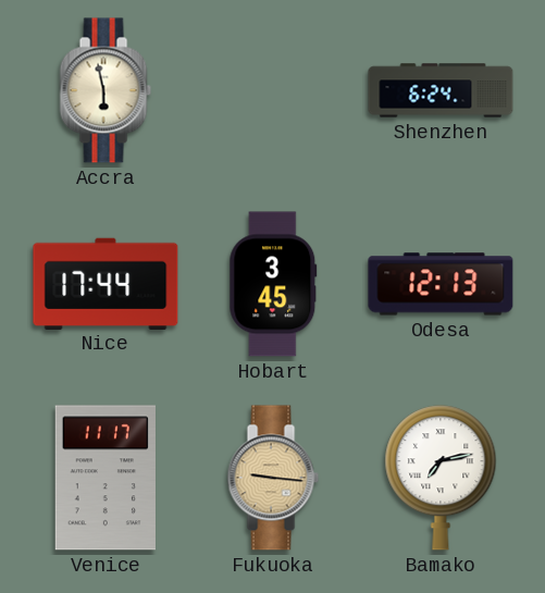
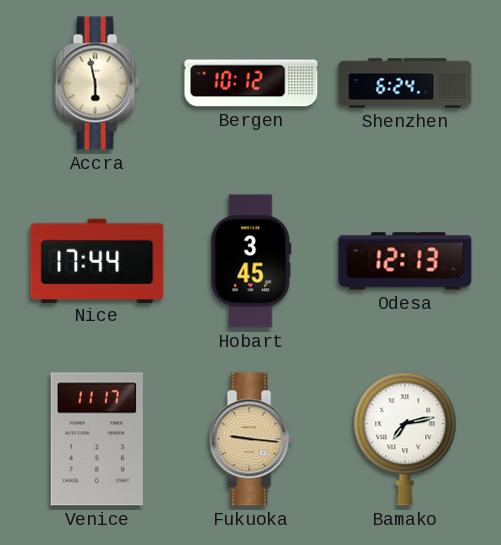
Bergen: none -> 10:12
